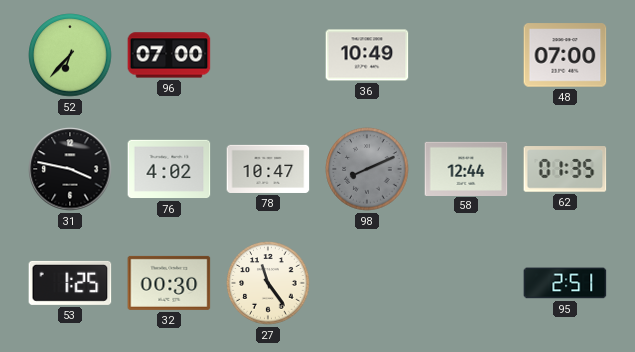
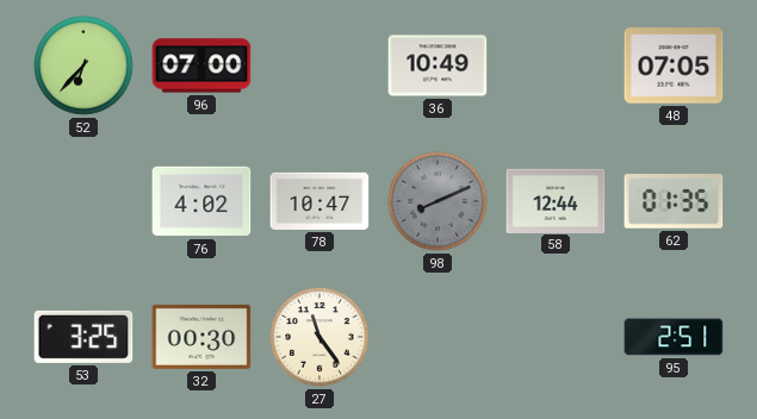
48: 07:00 -> 07:05
31: 3:47 -> none
53: 1:25 -> 3:25
